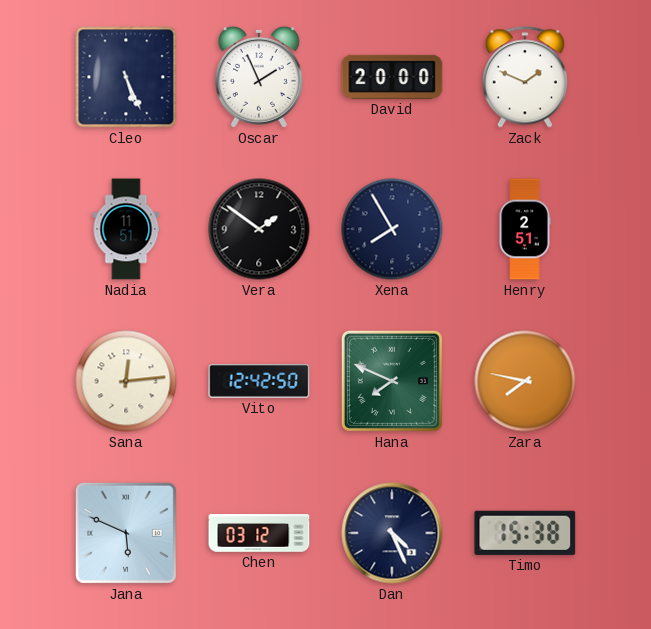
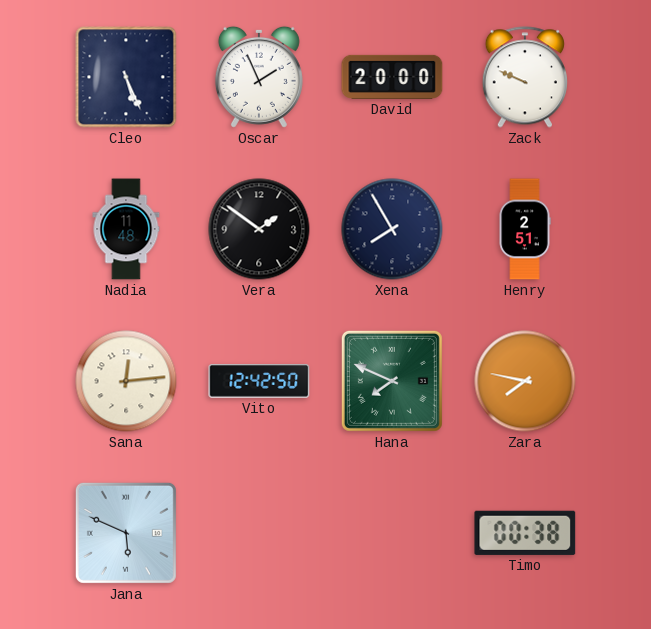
Zack: 1:49 -> 9:49
Nadia: 11:51 -> 11:48
Chen: 03:12 -> none
Dan: 4:26 -> none
Timo: 15:38 -> 00:38
